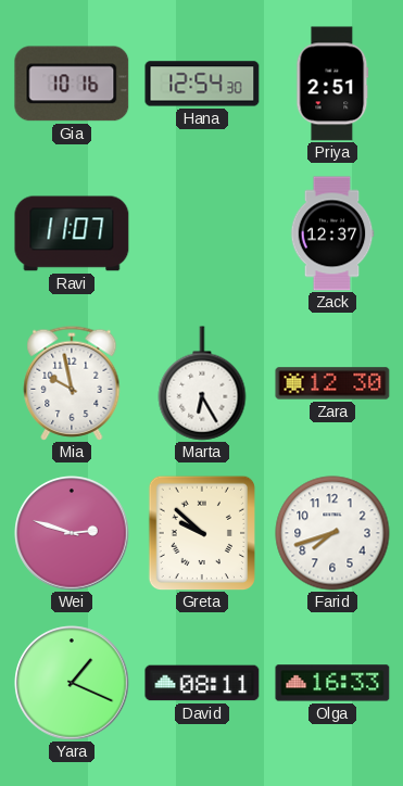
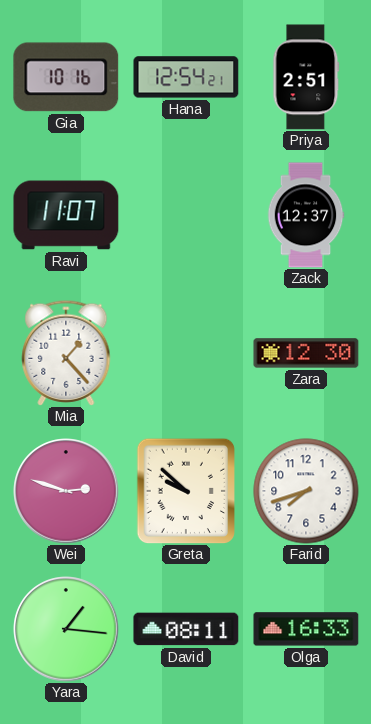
Hana: 12:54:30 -> 12:54:21
Mia: 9:58 -> 1:23
Marta: 6:25 -> none
Yara: 1:19 -> 1:16
